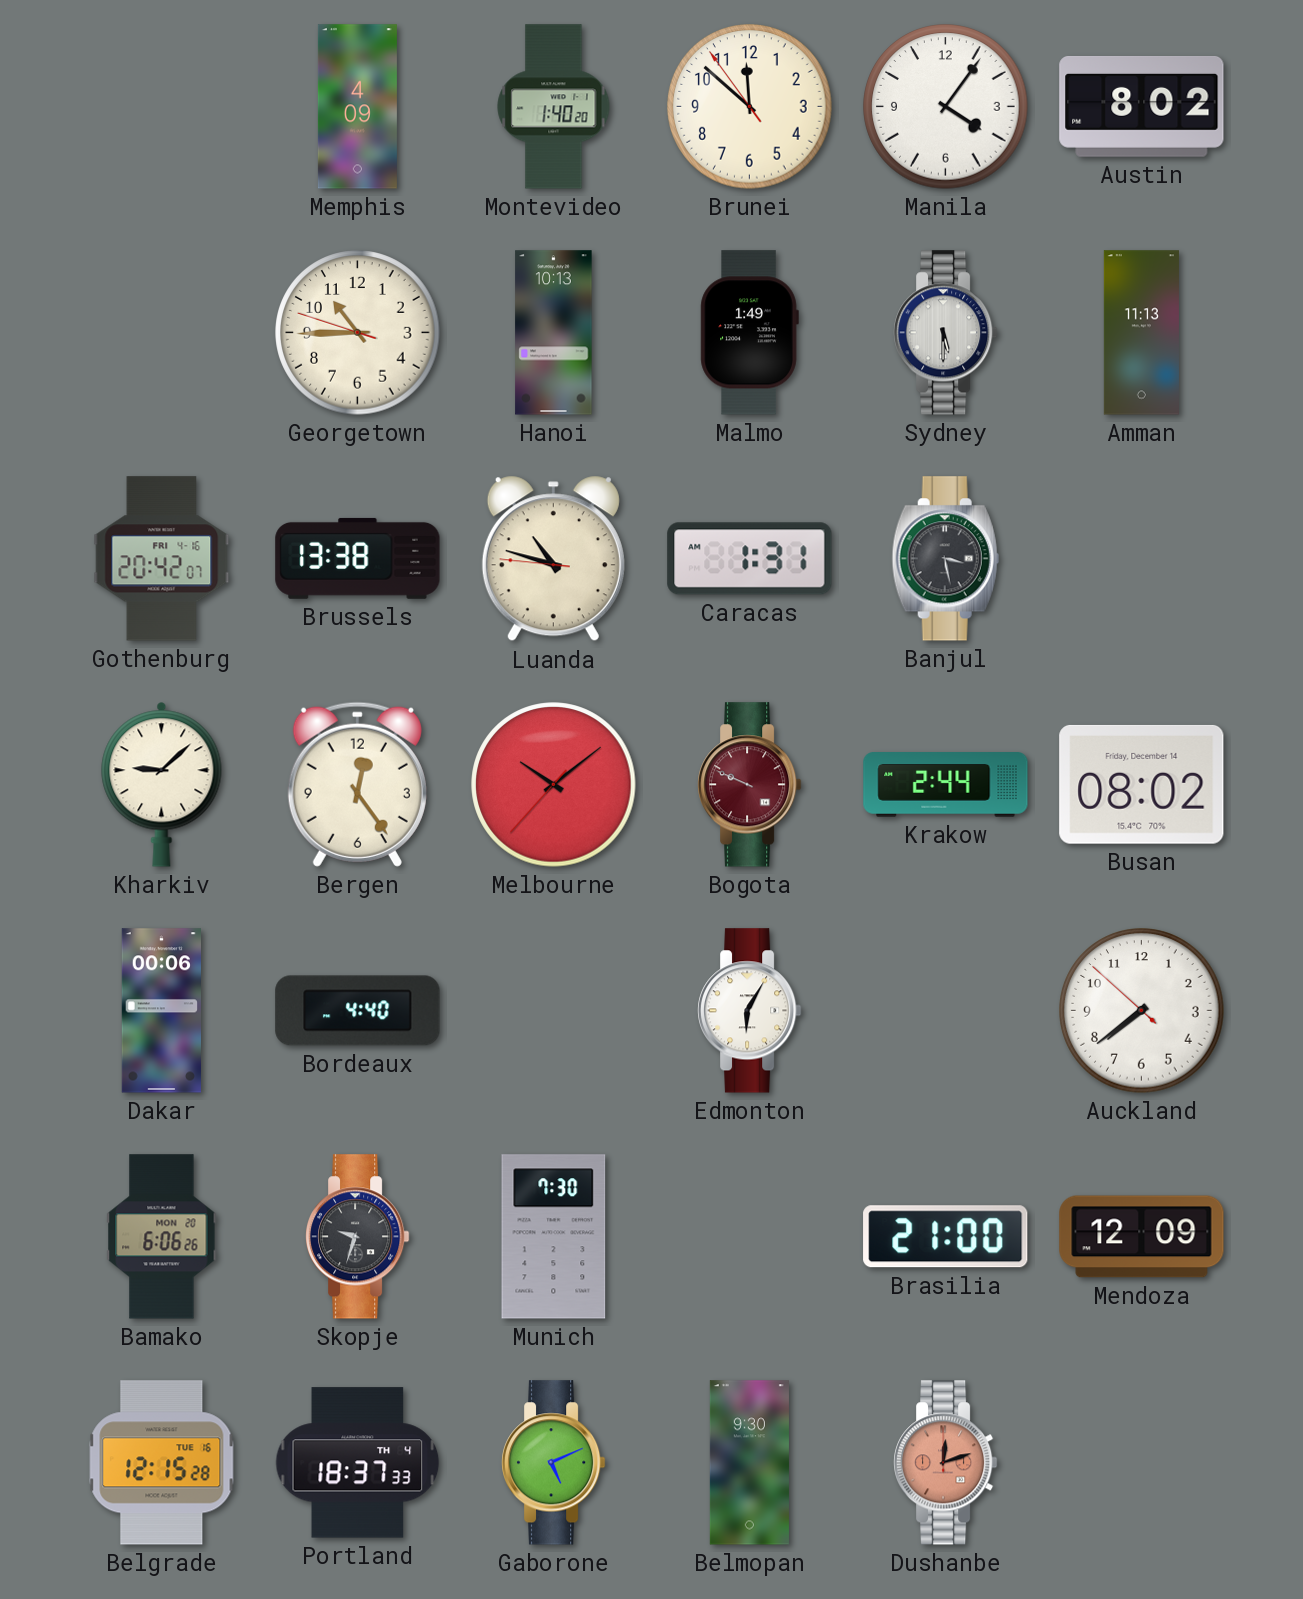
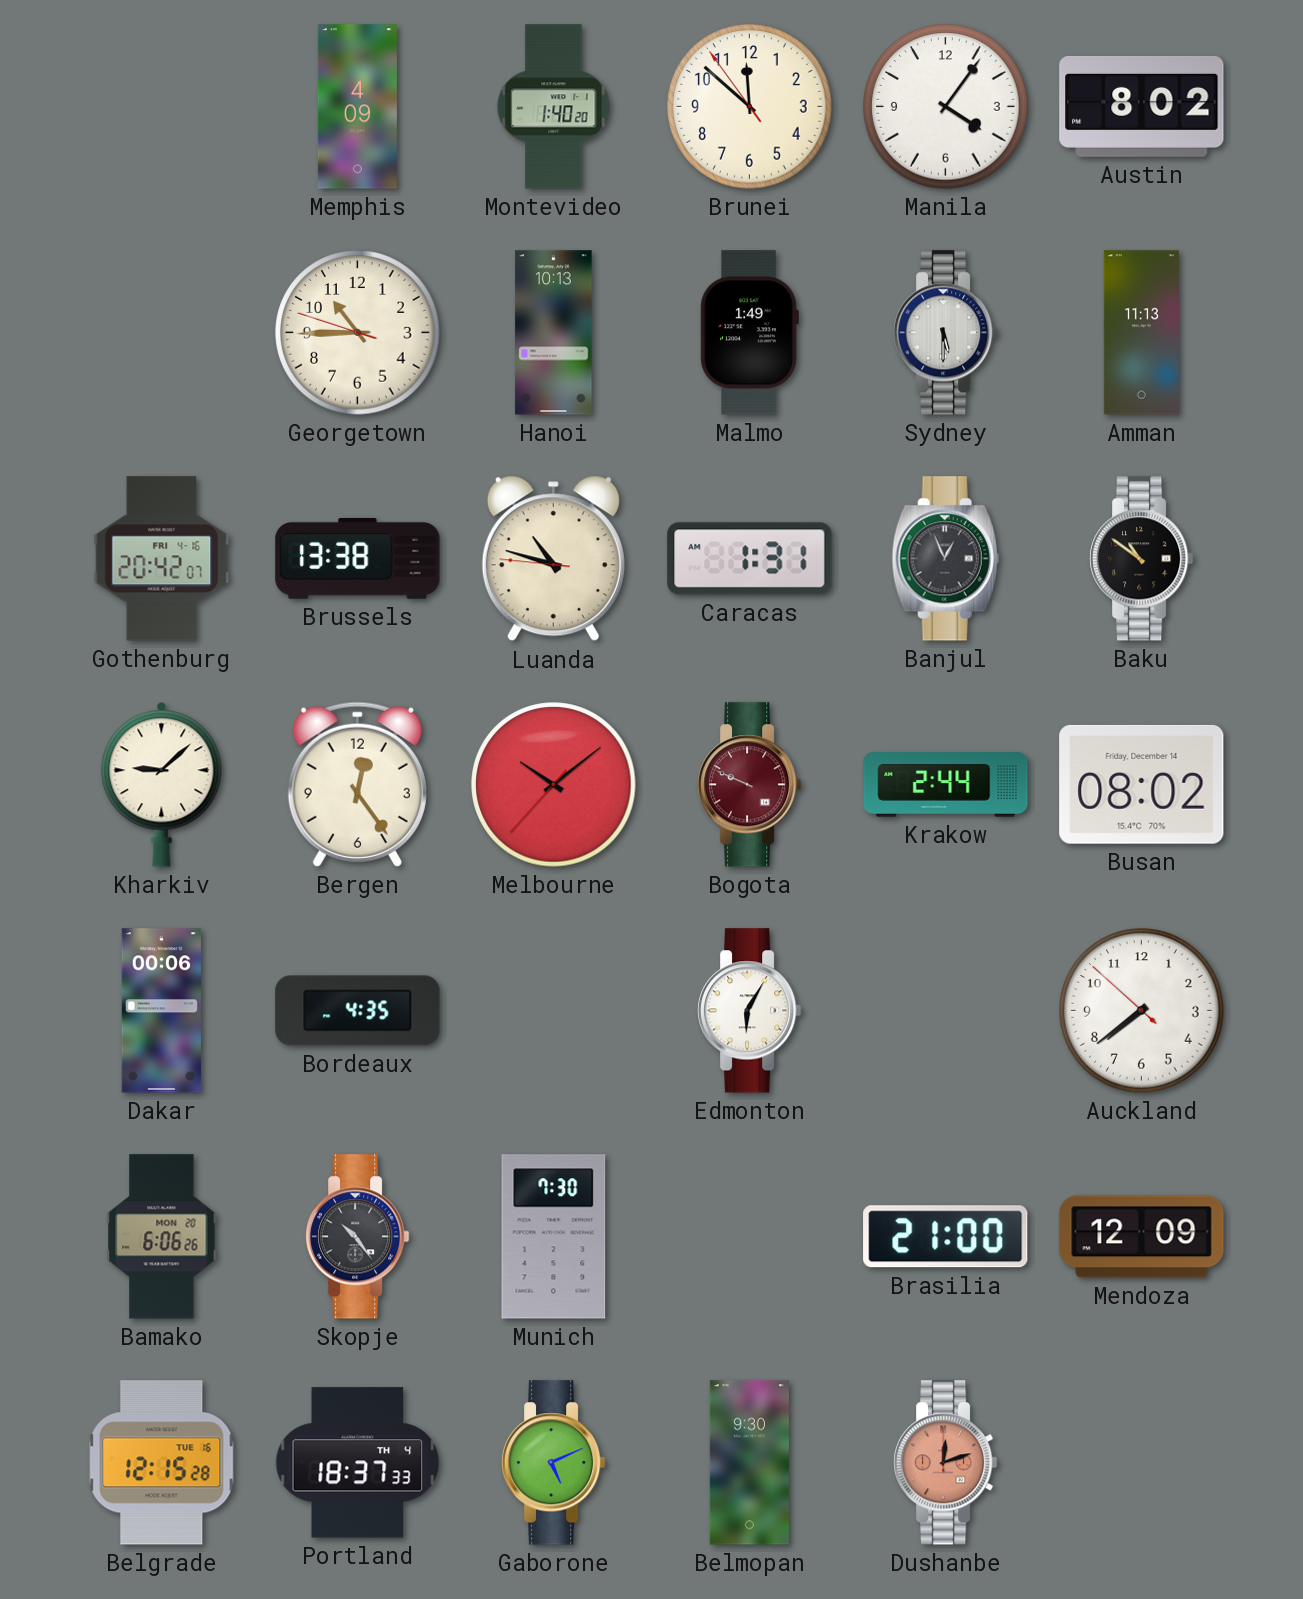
Banjul: 3:28 -> 12:56
Baku: none -> 10:51
Bordeaux: 4:40 -> 4:35
Skopje: 9:33 -> 10:24
